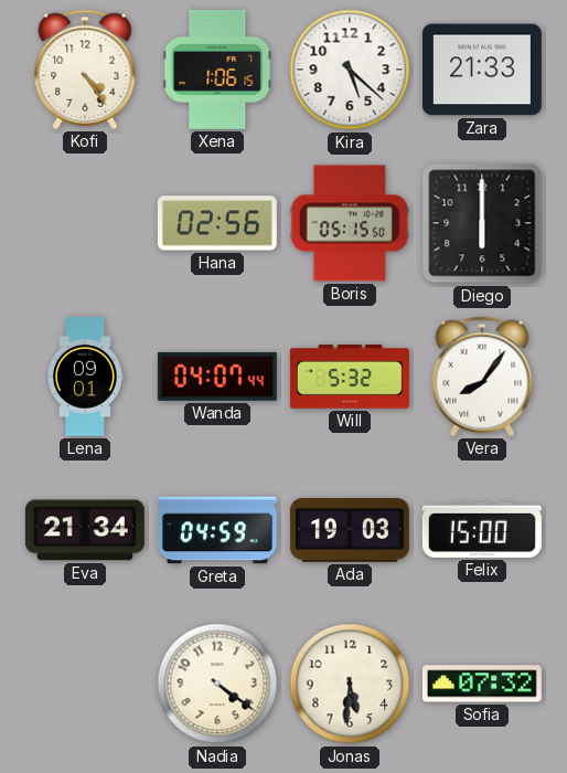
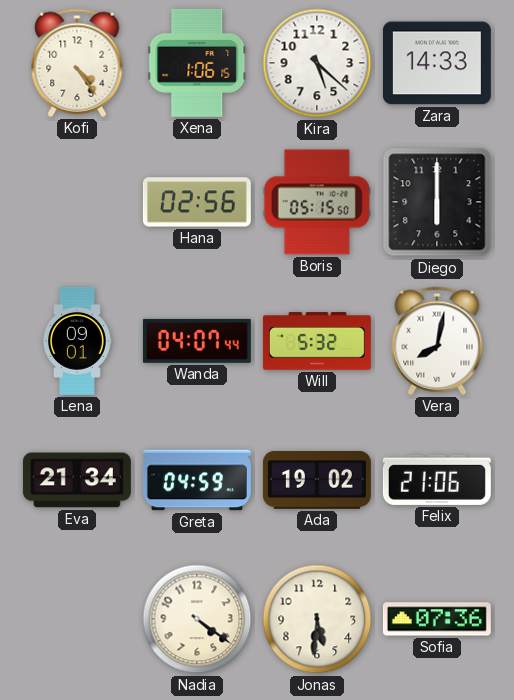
Zara: 21:33 -> 14:33
Vera: 8:06 -> 8:02
Ada: 19:03 -> 19:02
Felix: 15:00 -> 21:06
Sofia: 07:32 -> 07:36
